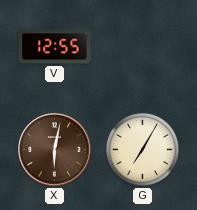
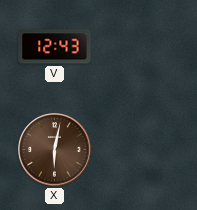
V: 12:55 -> 12:43
G: 7:05 -> none
